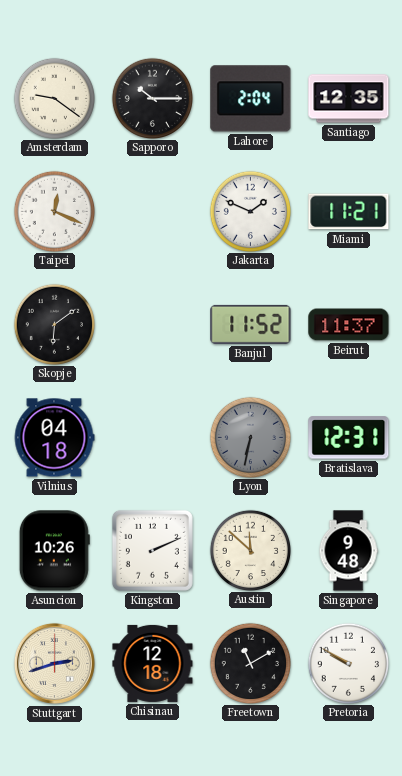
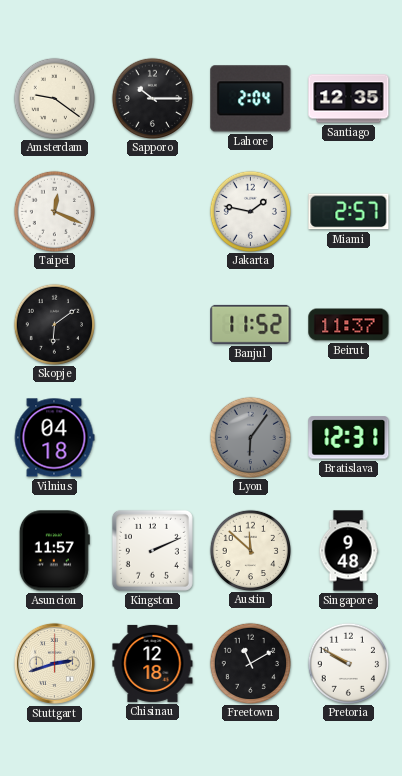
Jakarta: 1:49 -> 1:47
Miami: 11:21 -> 2:57
Lyon: 6:32 -> 6:06
Asuncion: 10:26 -> 11:57
